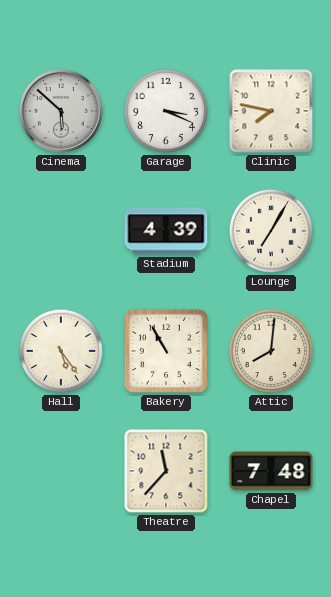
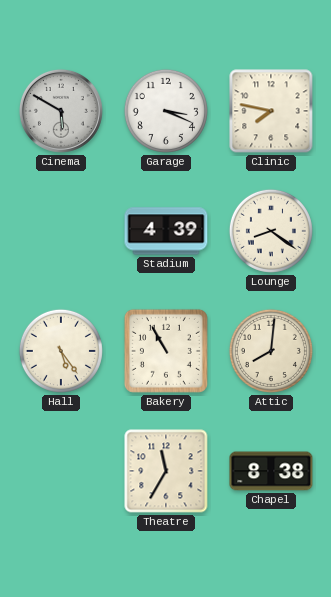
Cinema: 5:52 -> 5:50
Lounge: 7:05 -> 8:21
Theatre: 11:37 -> 11:35
Chapel: 7:48 -> 8:38
